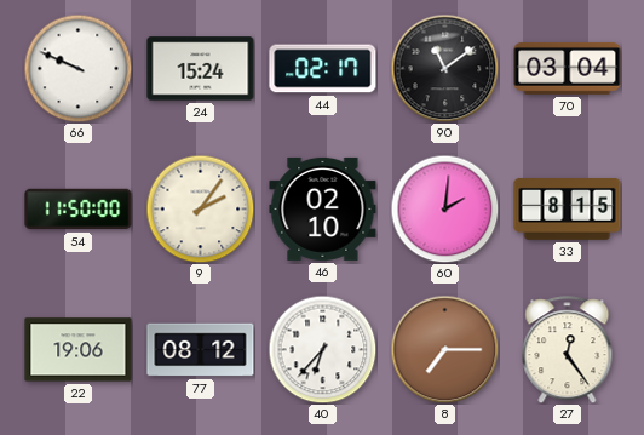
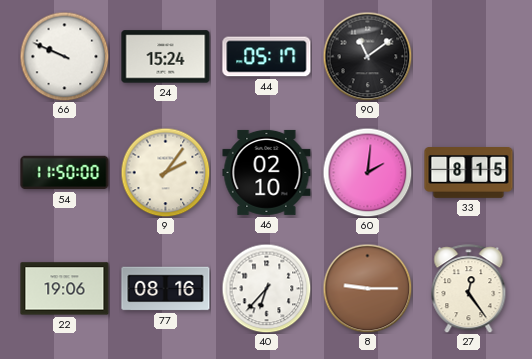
44: 02:17 -> 05:17
70: 03:04 -> none
77: 08:12 -> 08:16
8: 7:15 -> 9:15
